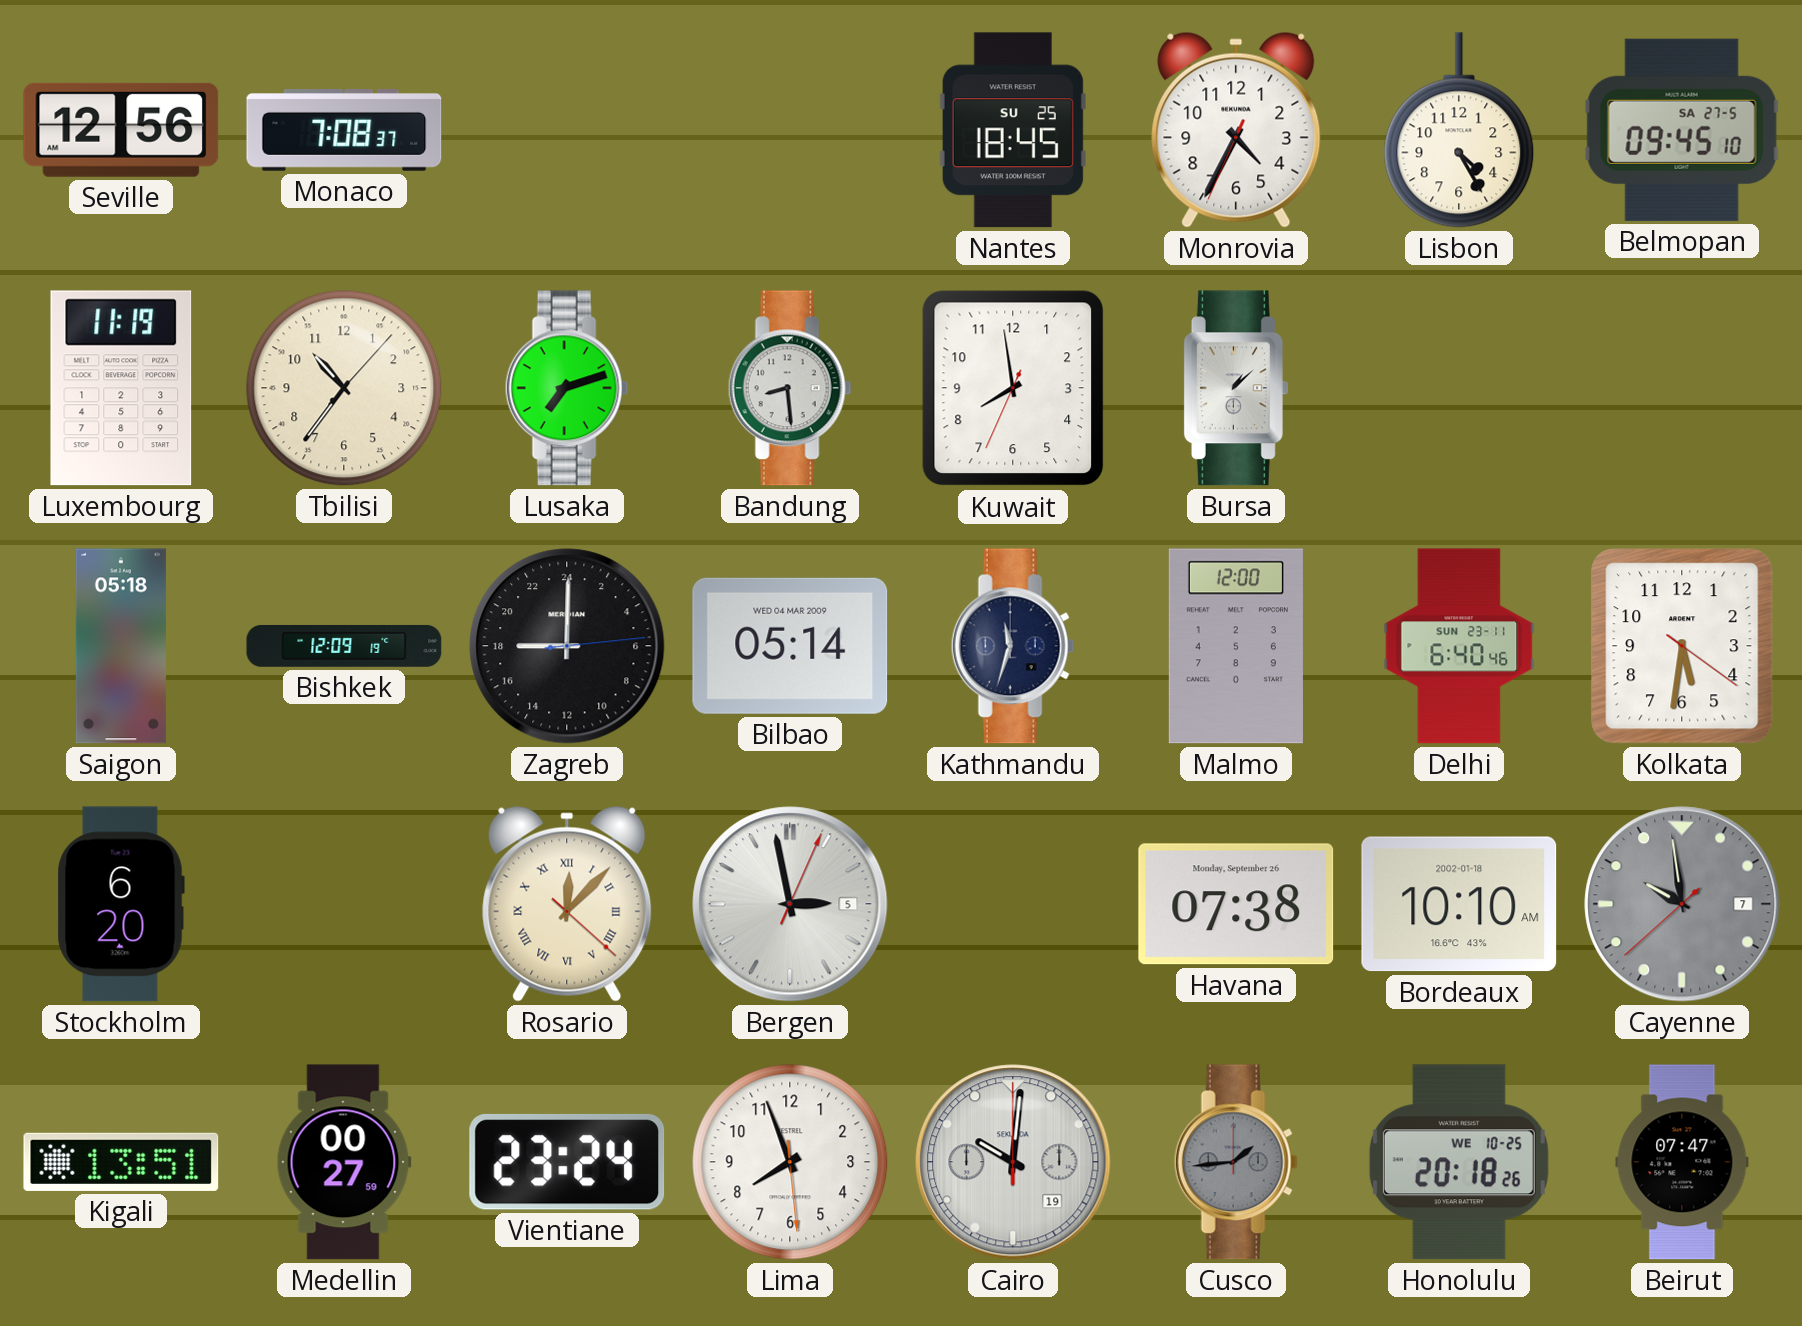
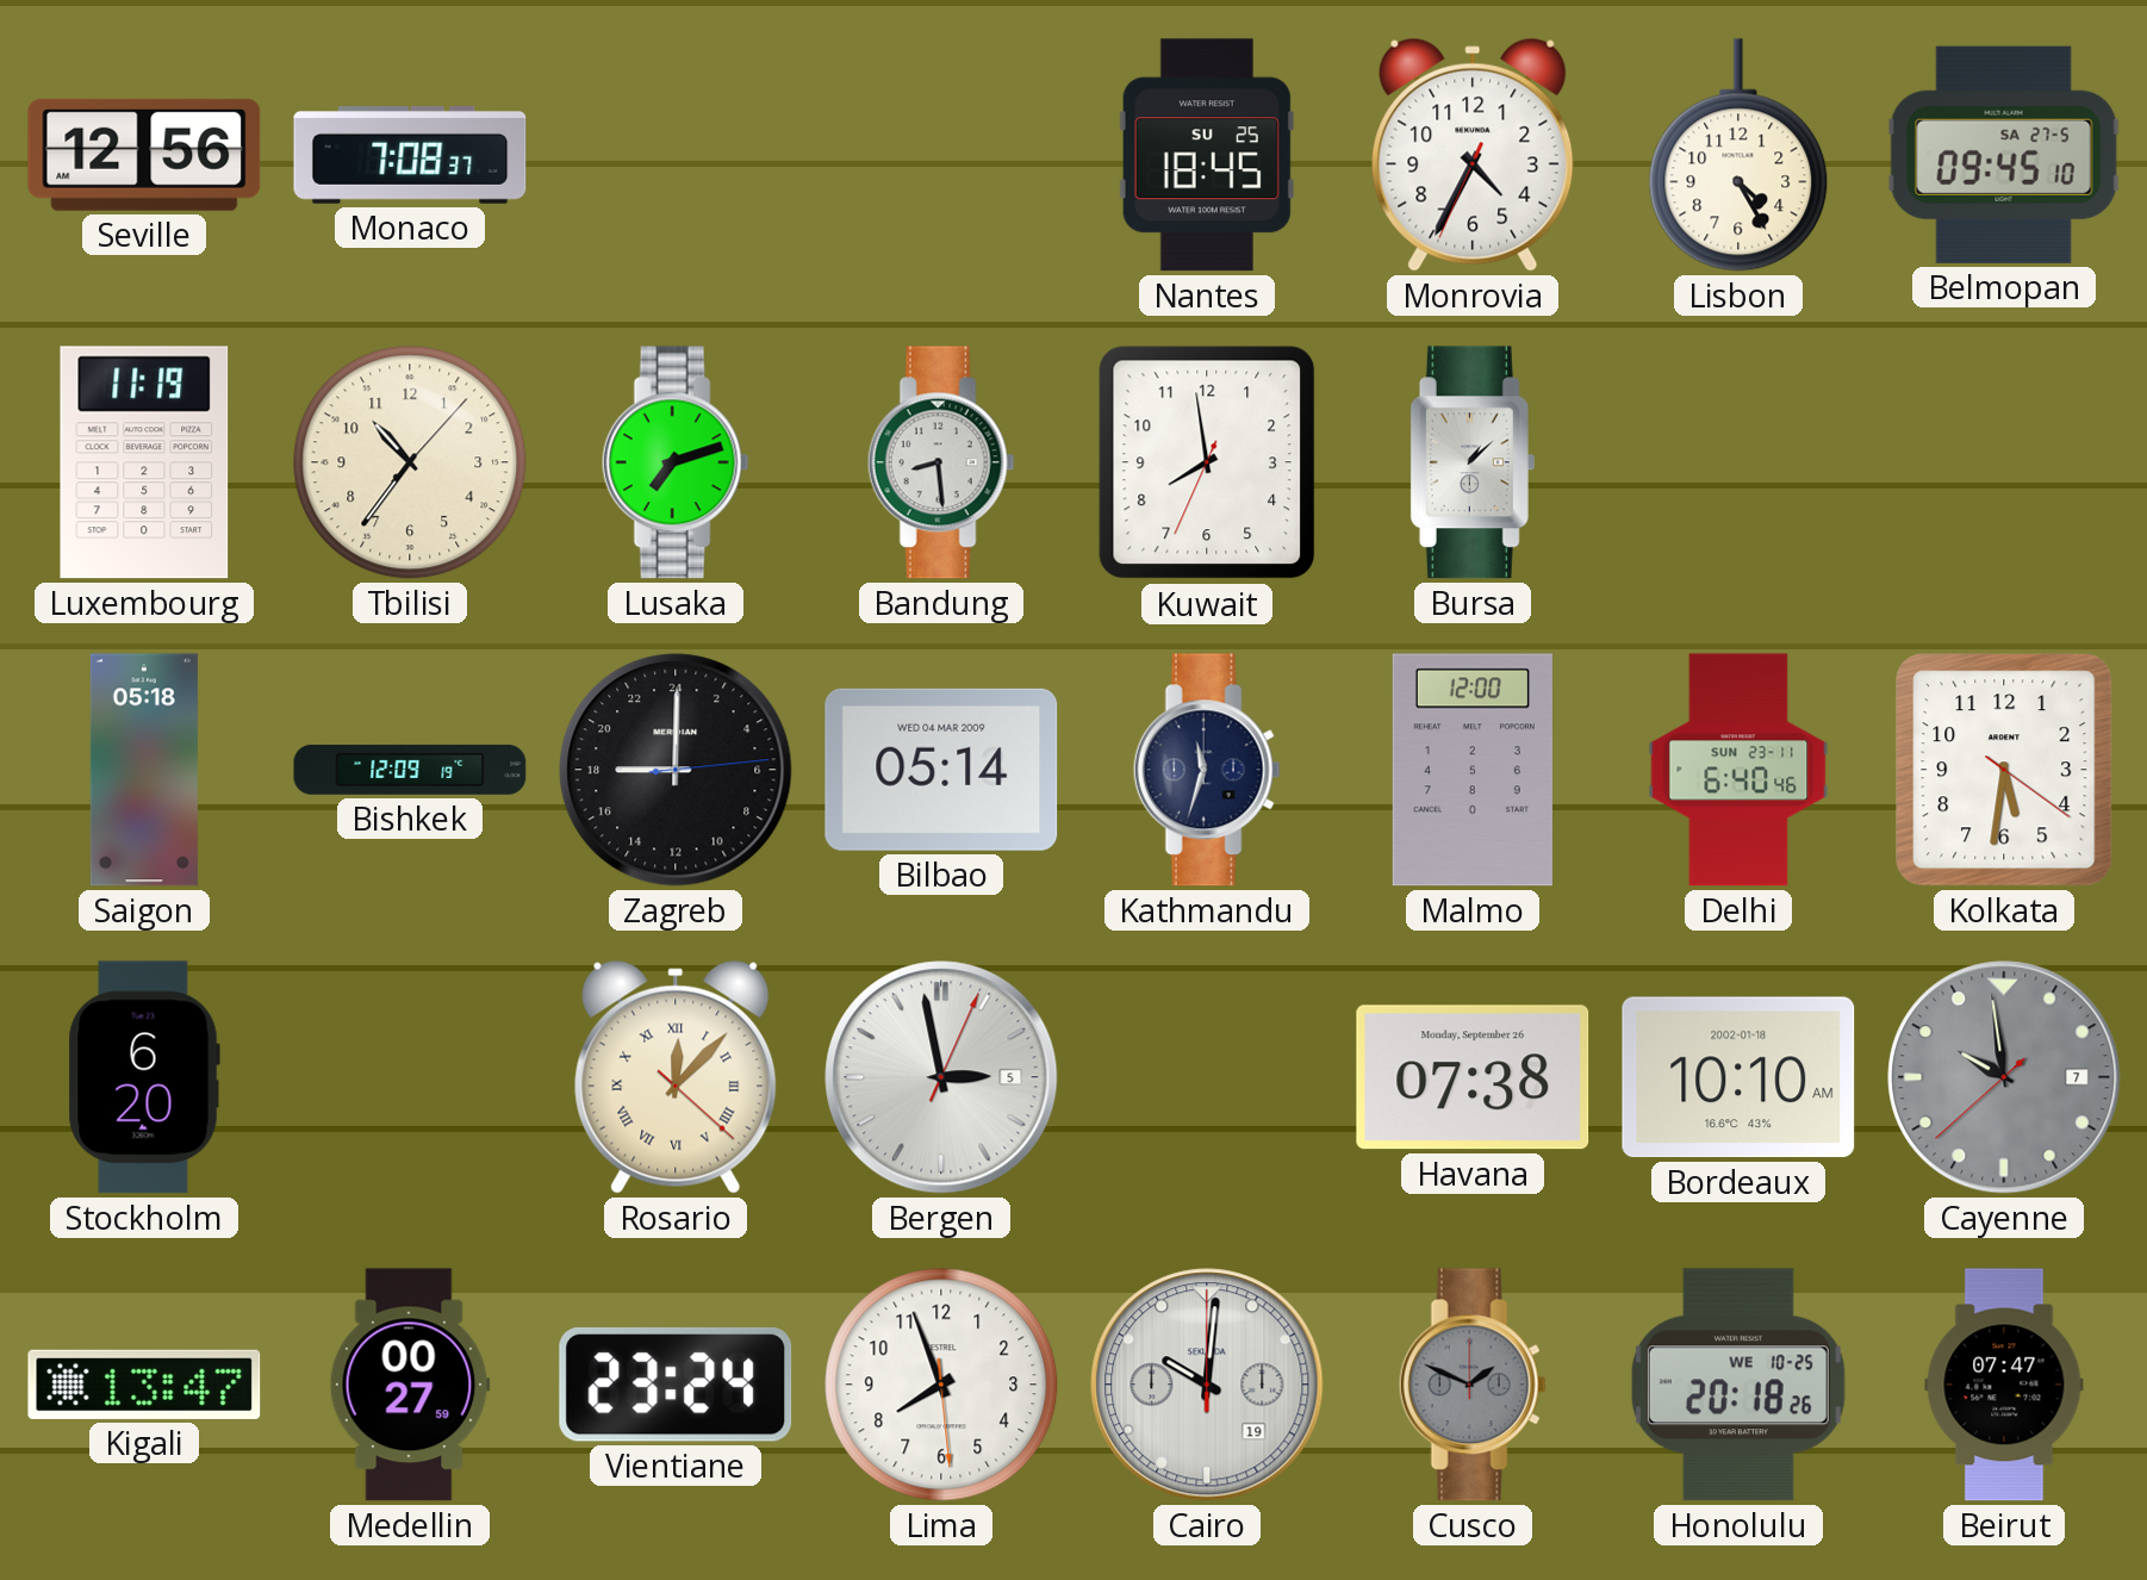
Kigali: 13:51 -> 13:47
Cusco: 1:44 -> 1:49
